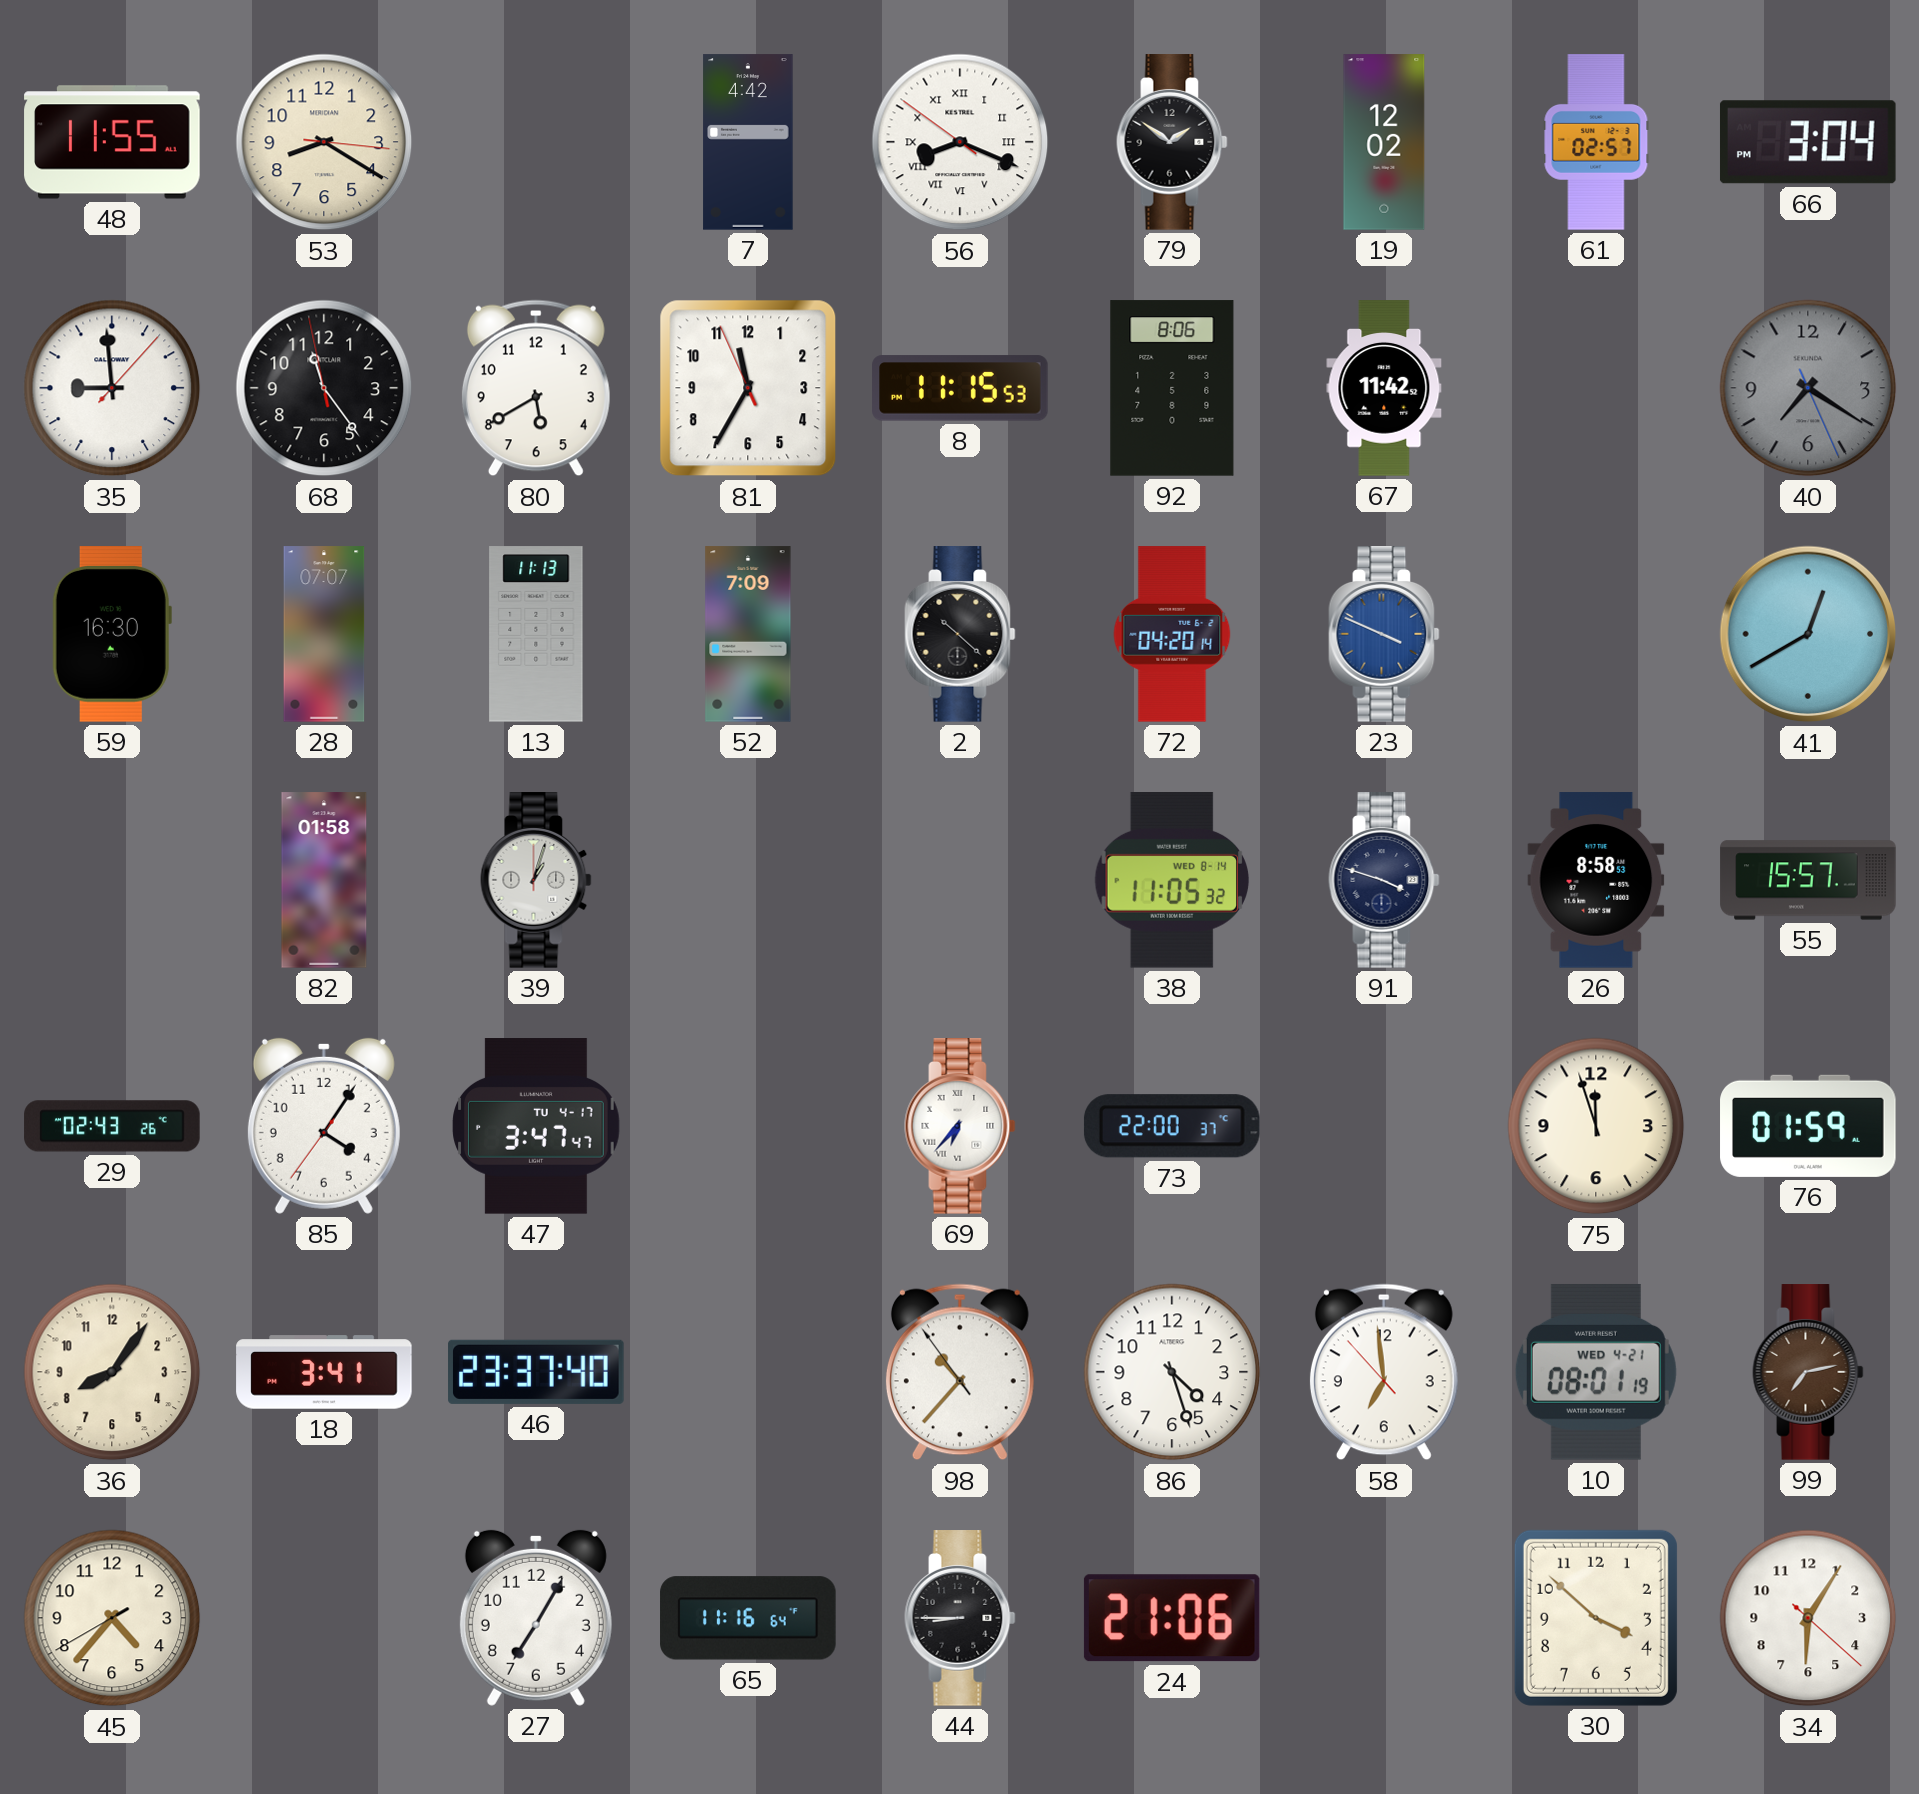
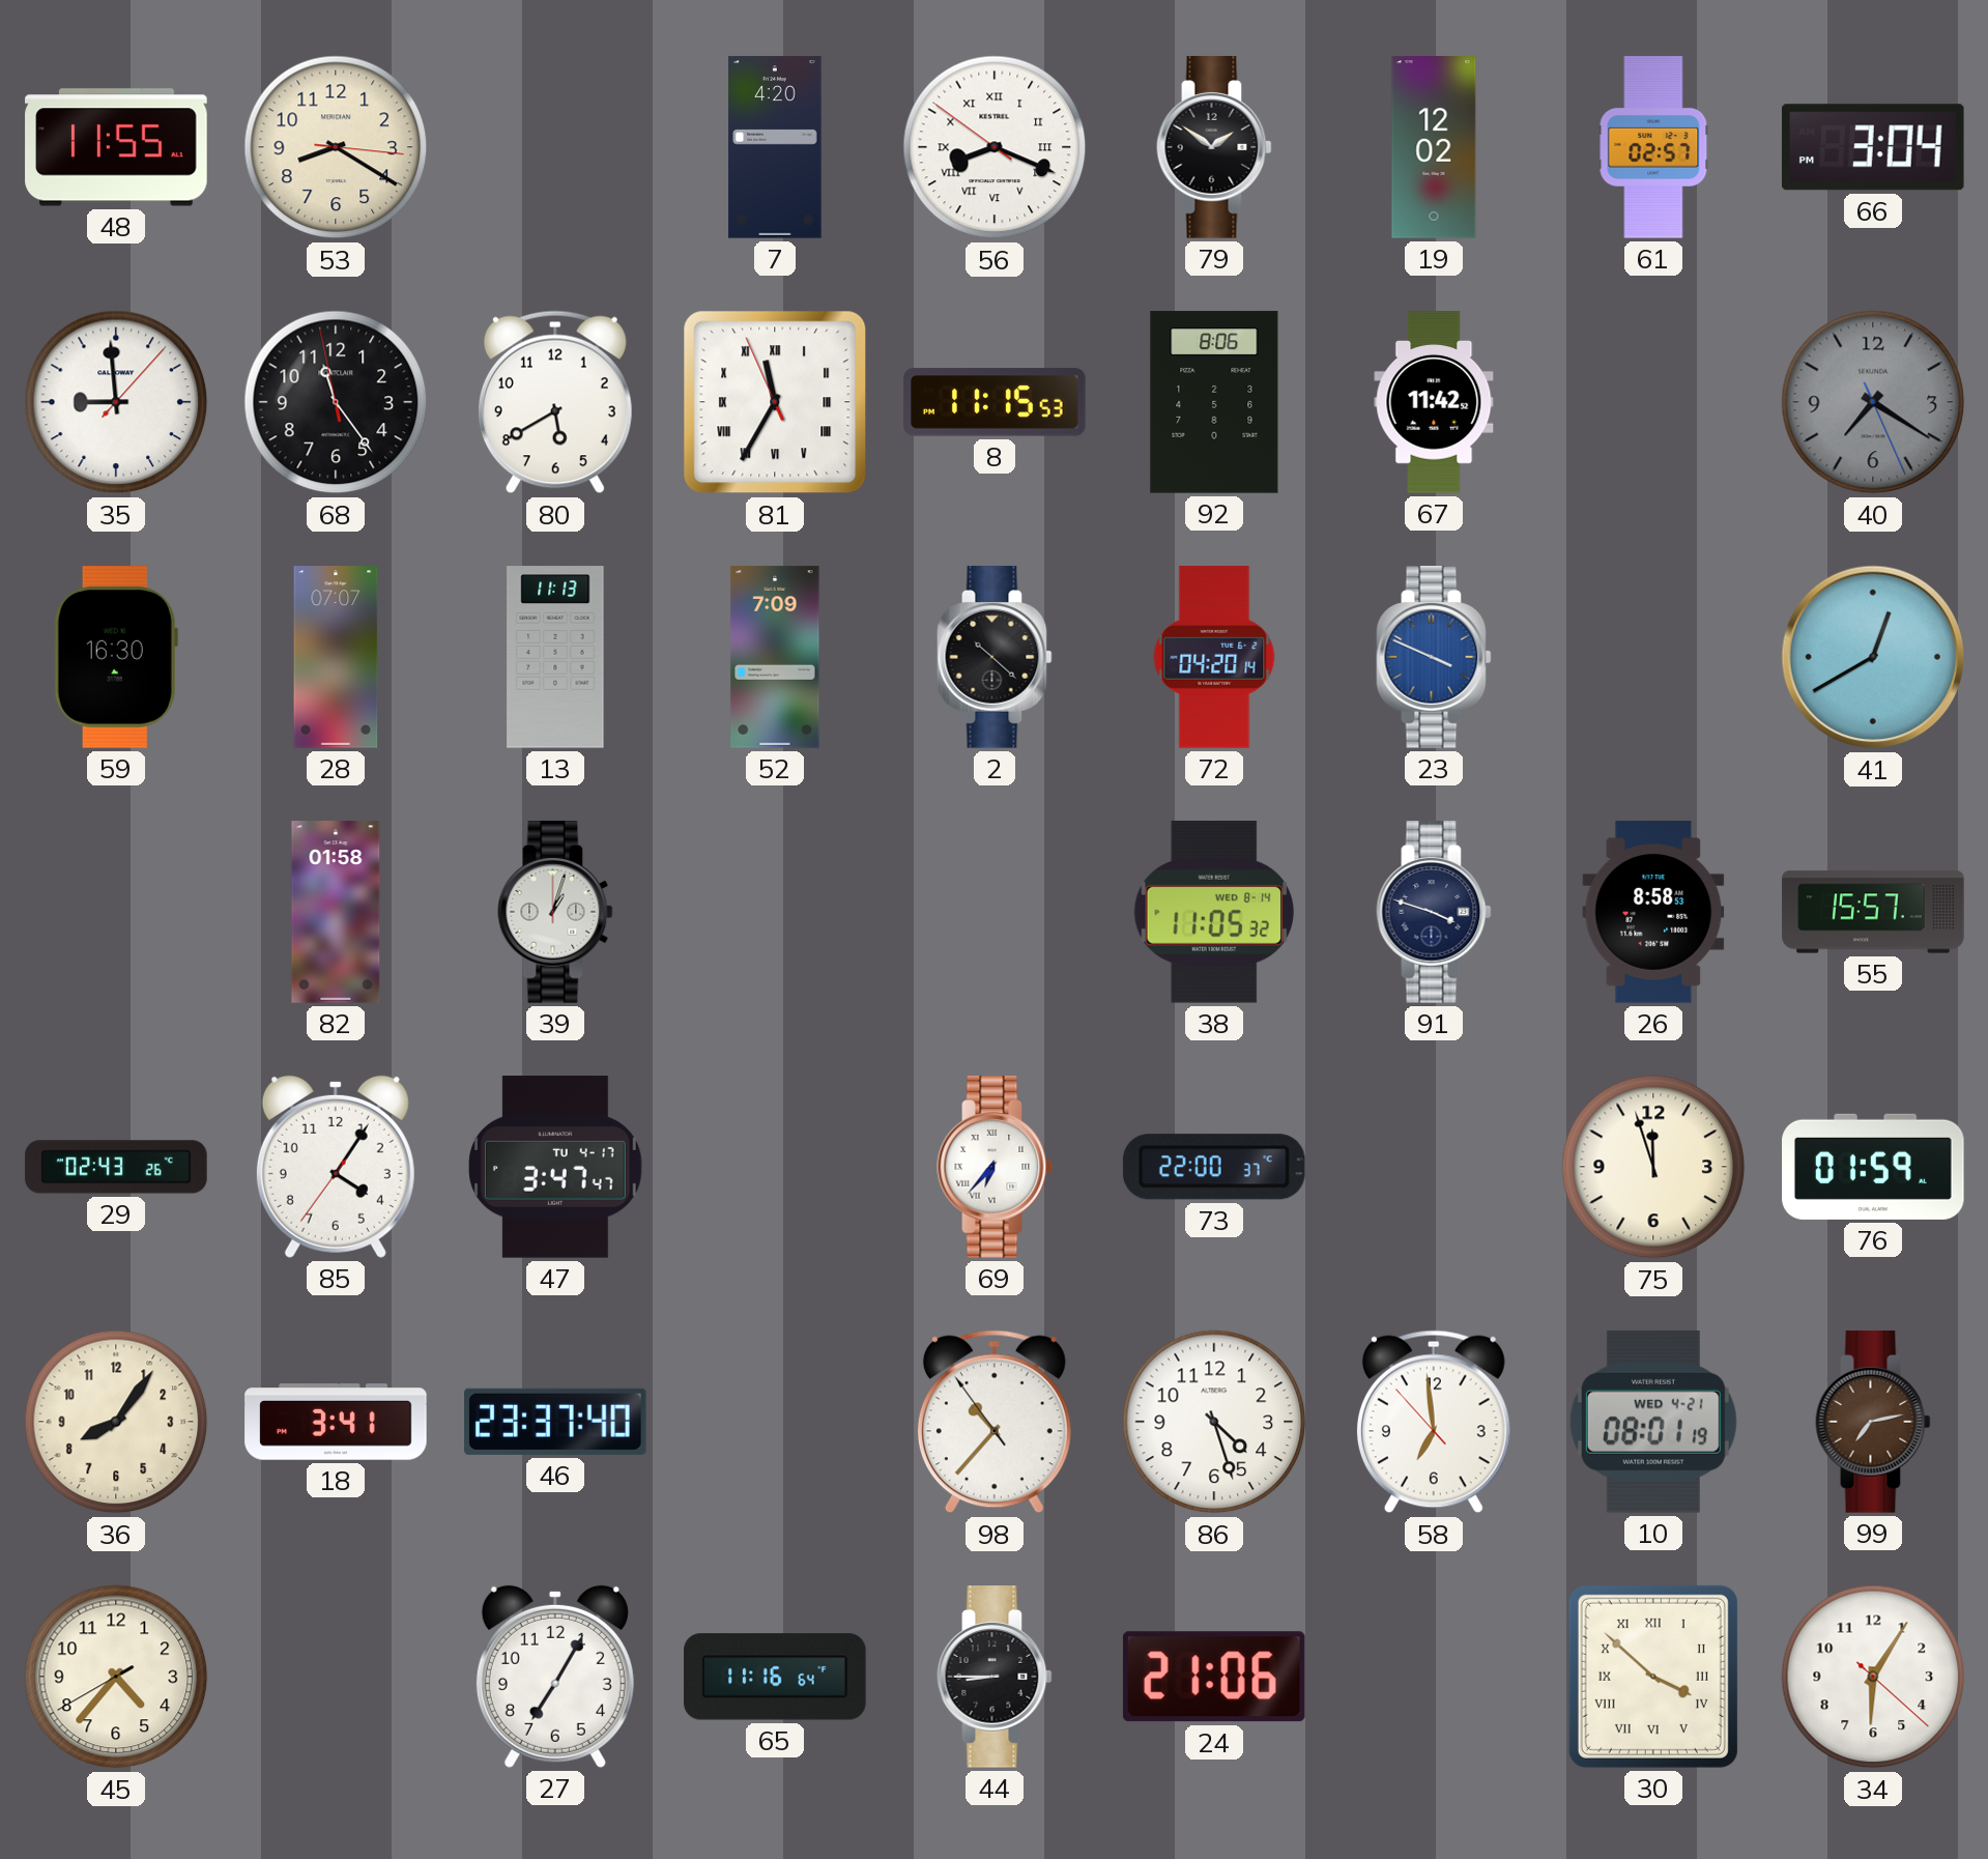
7: 4:42 -> 4:20
81 numerals: Arabic -> Roman
30 numerals: Arabic -> Roman
